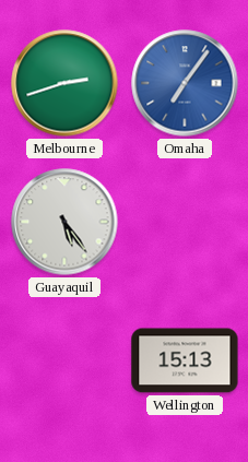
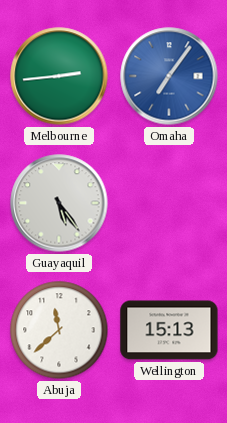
Melbourne: 2:42 -> 2:44
Abuja: none -> 11:38
